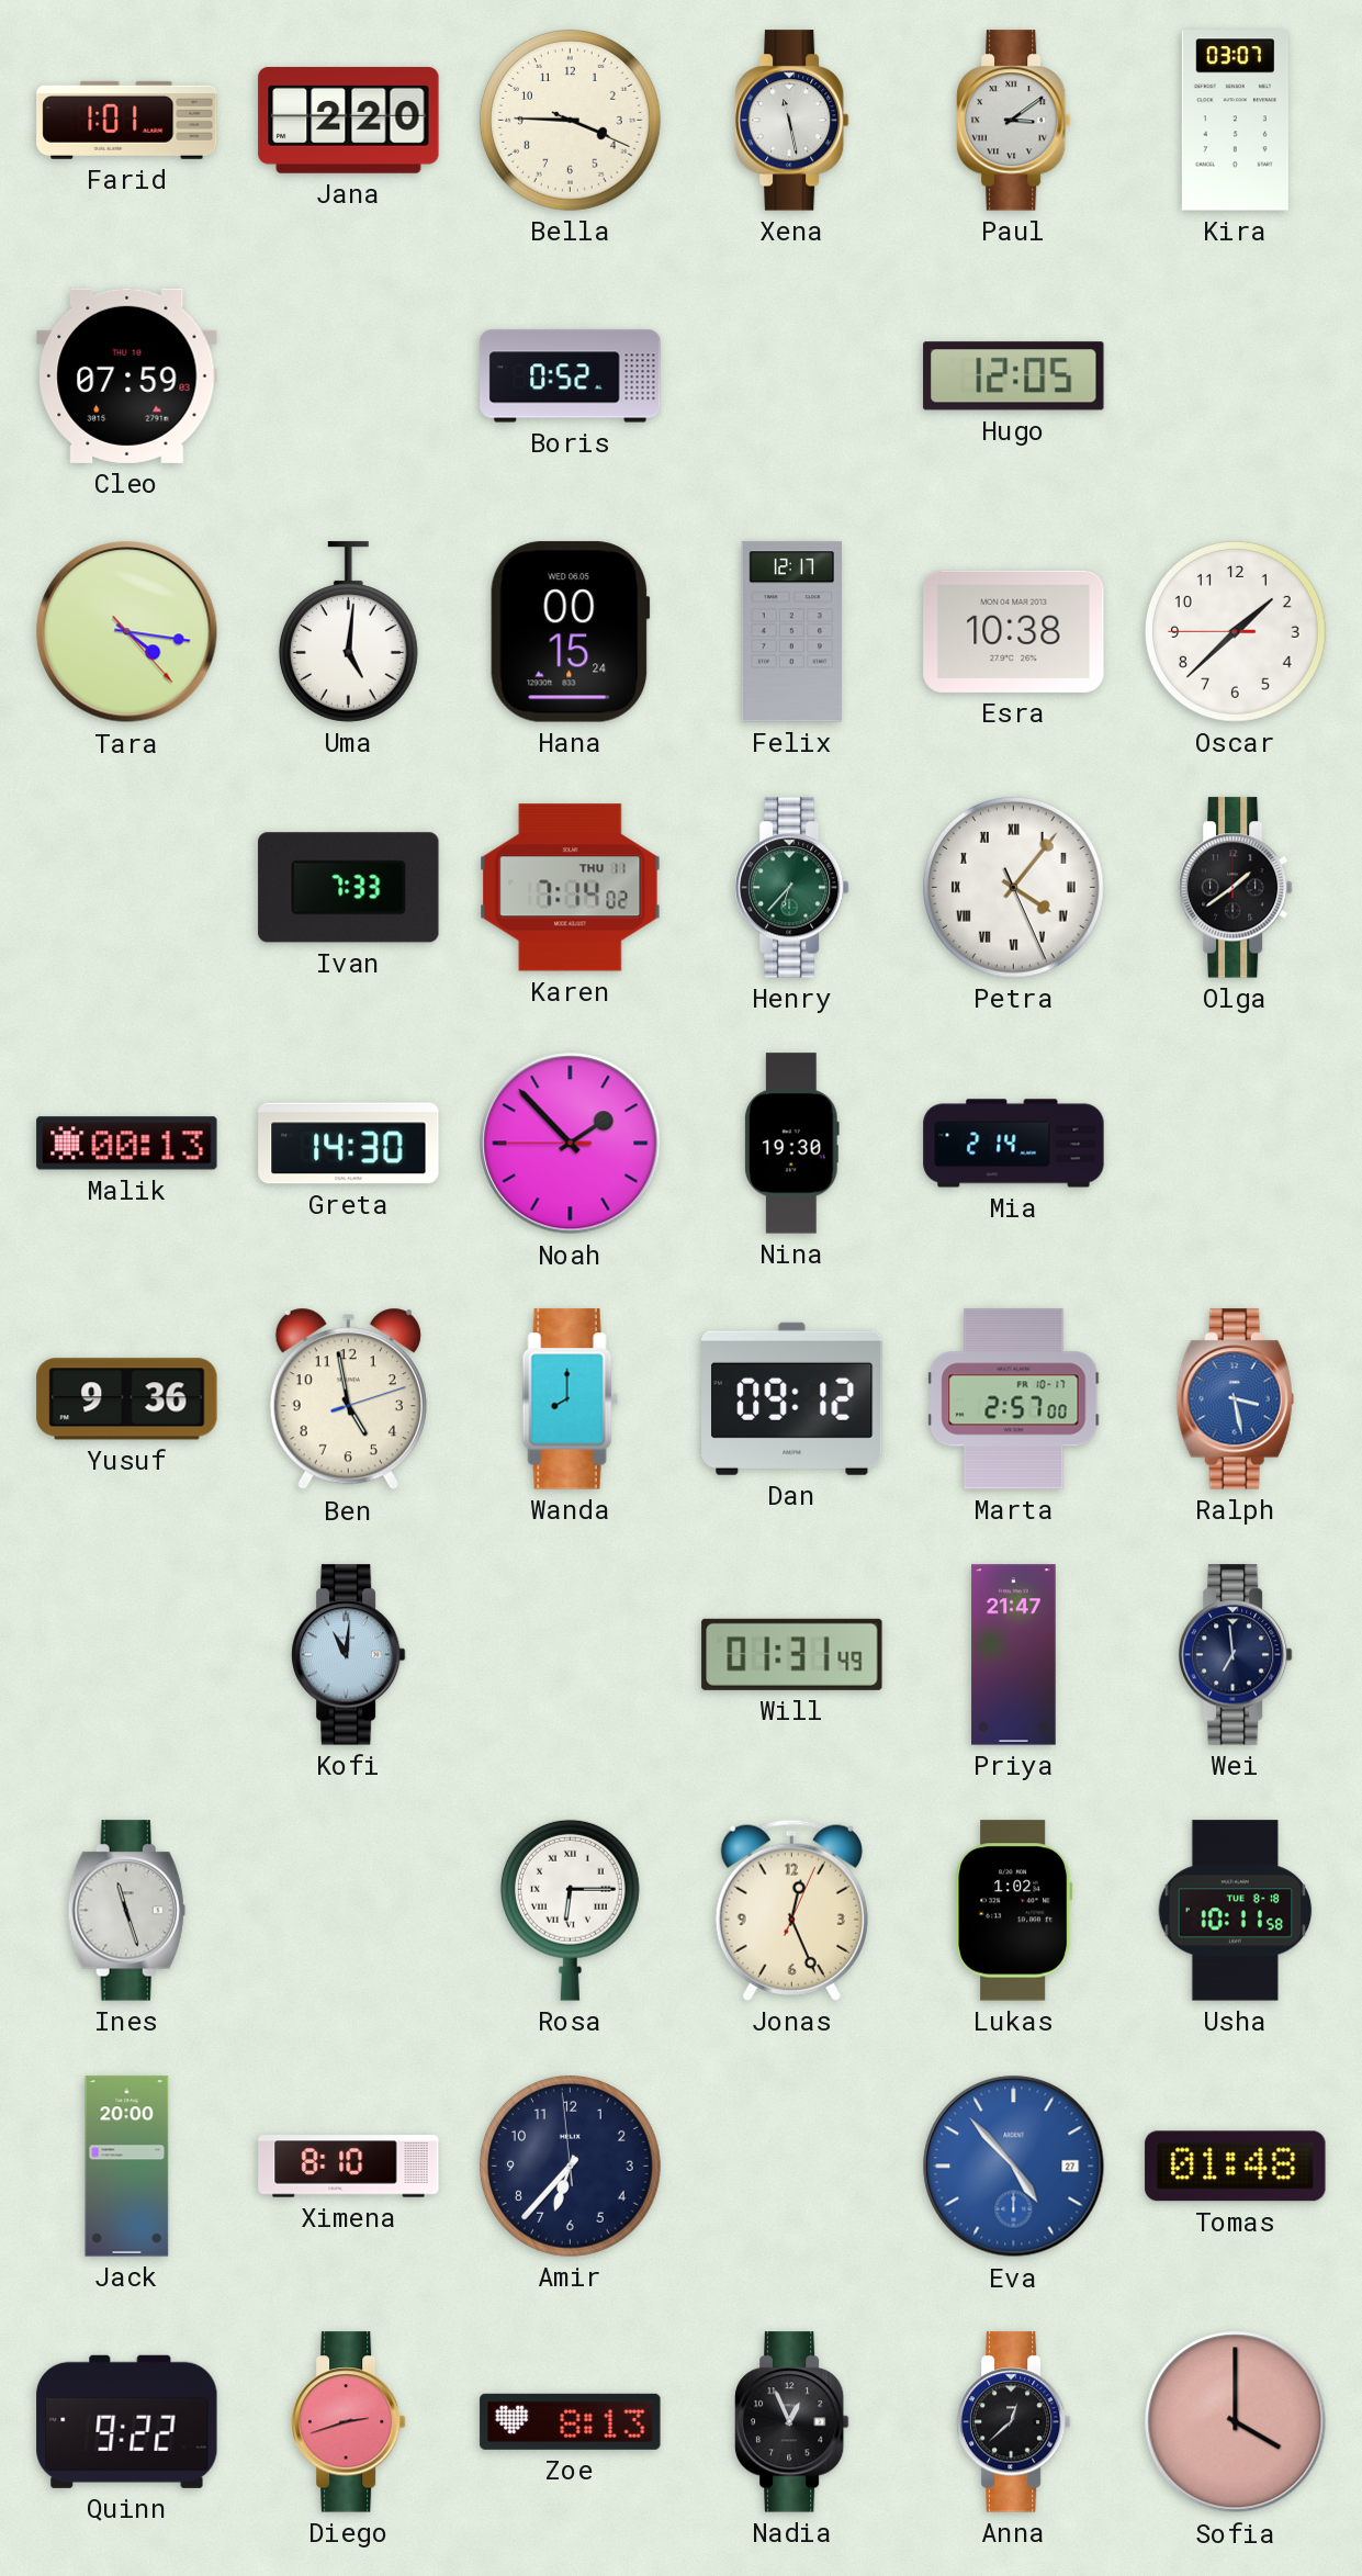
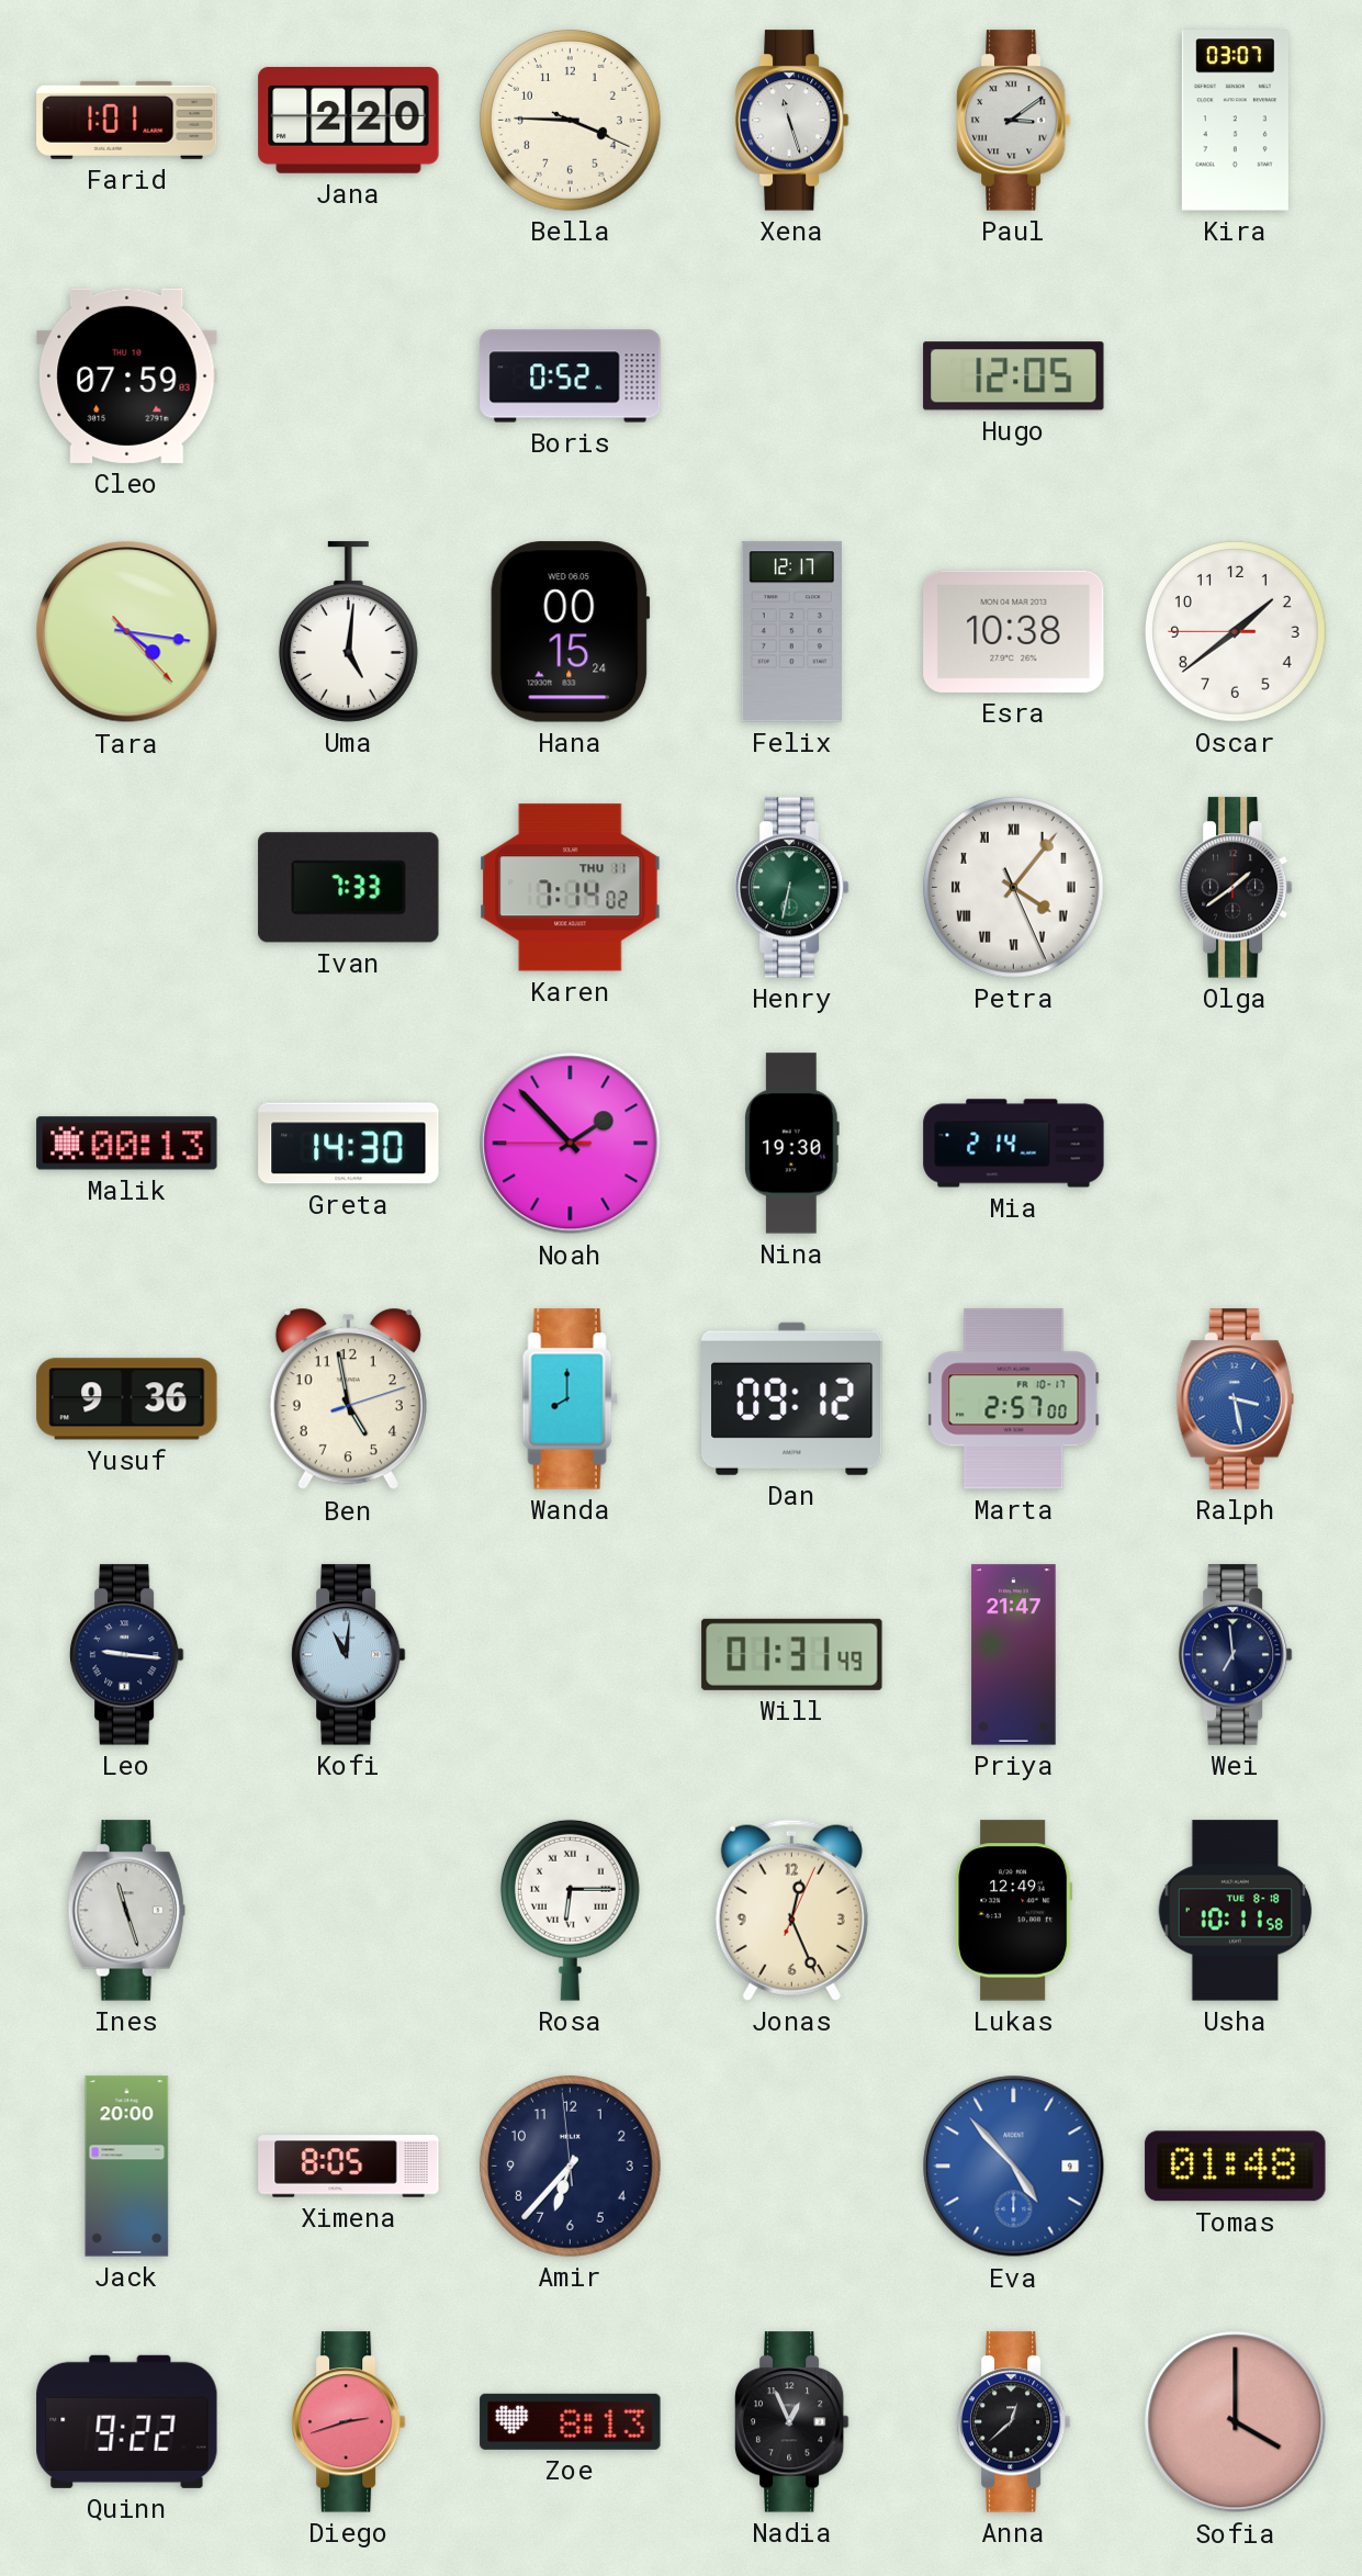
Xena: 11:28 -> 11:27
Oscar: 1:37 -> 1:38
Henry: 6:37 -> 6:32
Leo: none -> 9:16
Lukas: 1:02 -> 12:49
Ximena: 8:10 -> 8:05
Eva date: 27 -> 9
